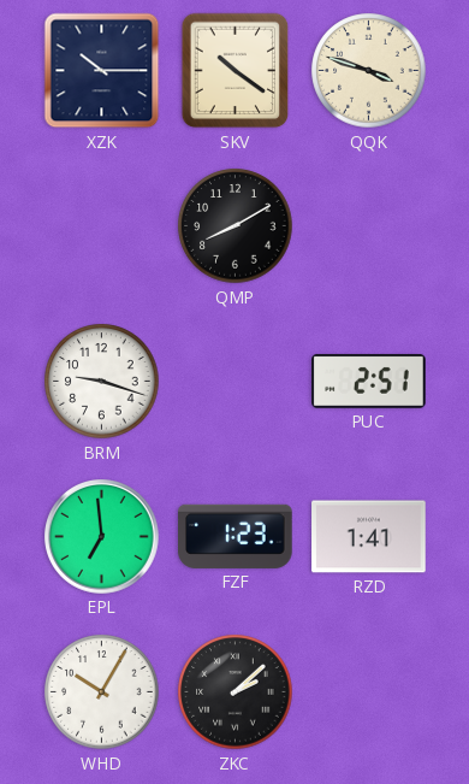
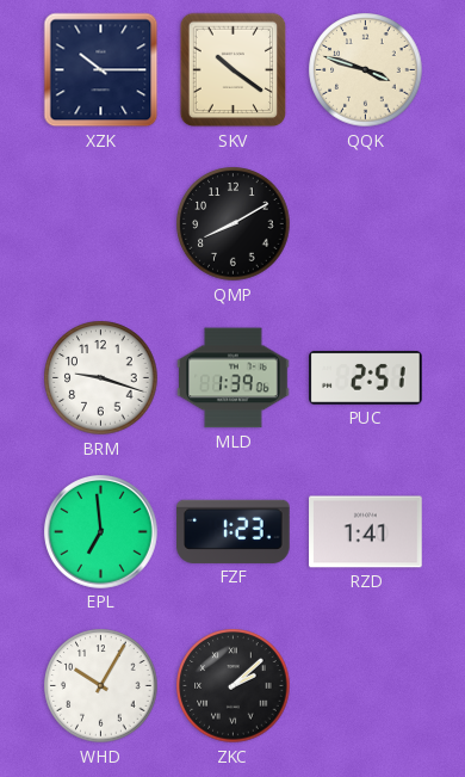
MLD: none -> 1:39
